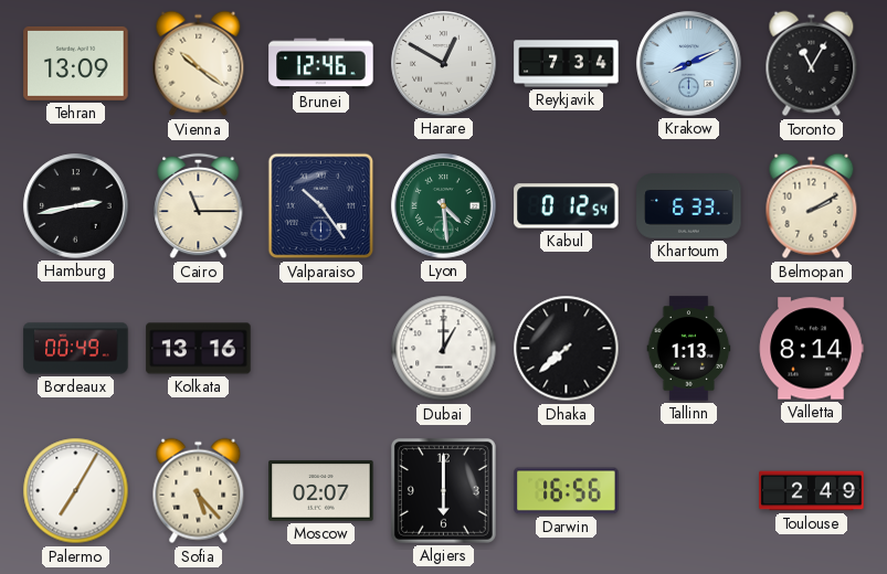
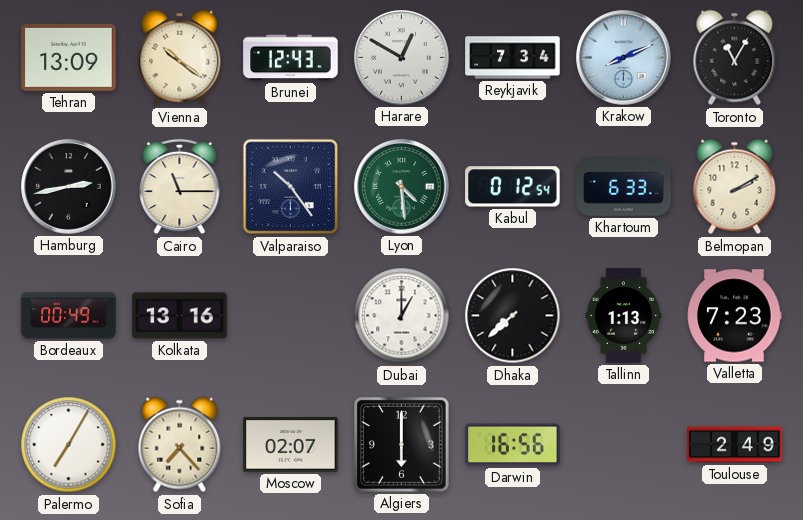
Brunei: 12:46 -> 12:43
Valletta: 8:14 -> 7:23
Sofia: 5:23 -> 7:23
